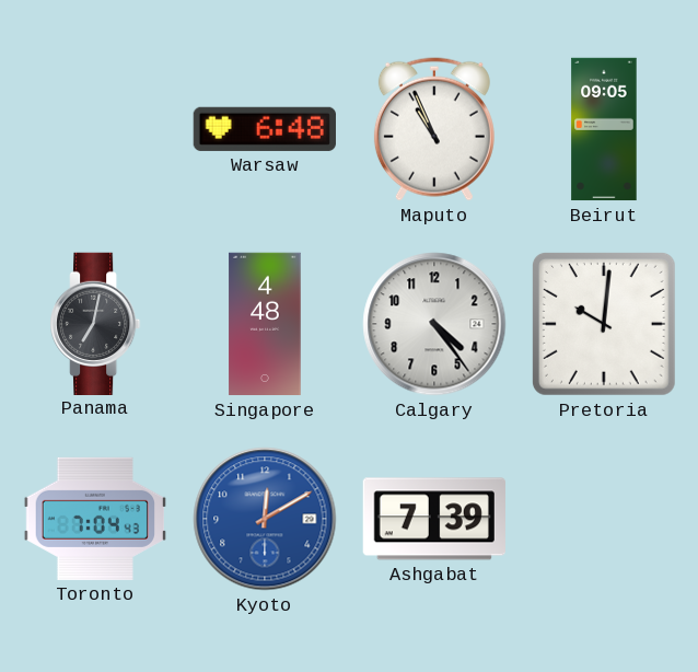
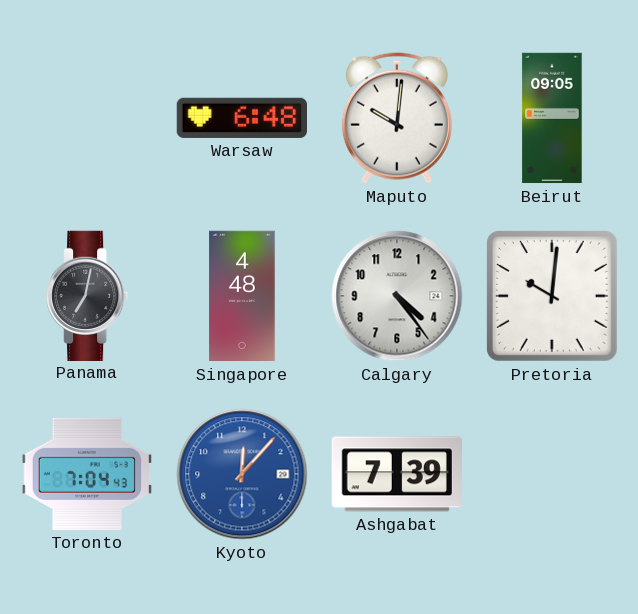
Maputo: 10:56 -> 10:01
Kyoto: 12:10 -> 12:07
